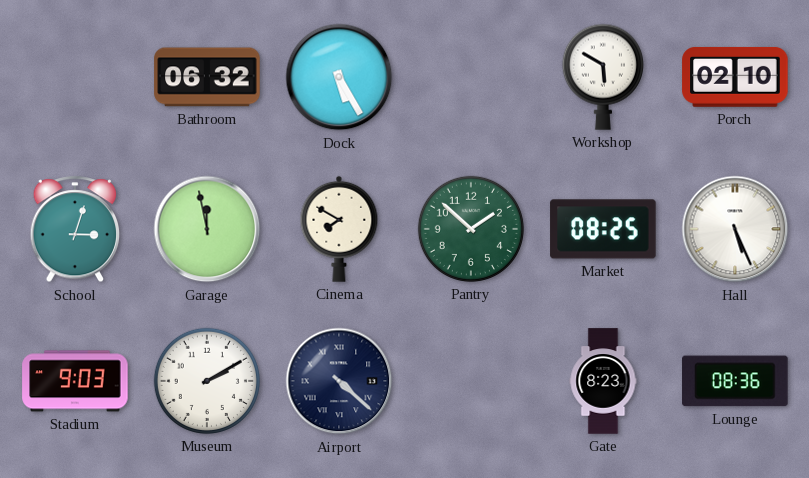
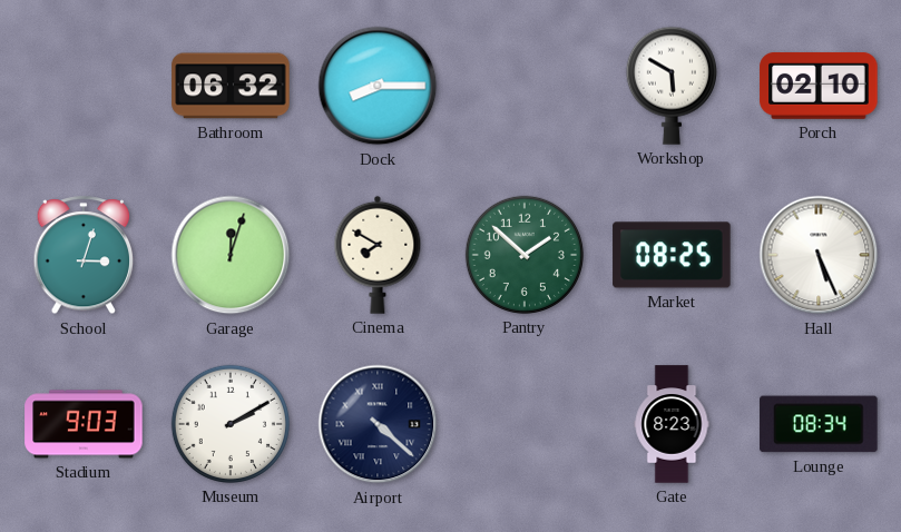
Dock: 5:25 -> 8:15
Garage: 11:58 -> 12:03
Lounge: 08:36 -> 08:34
